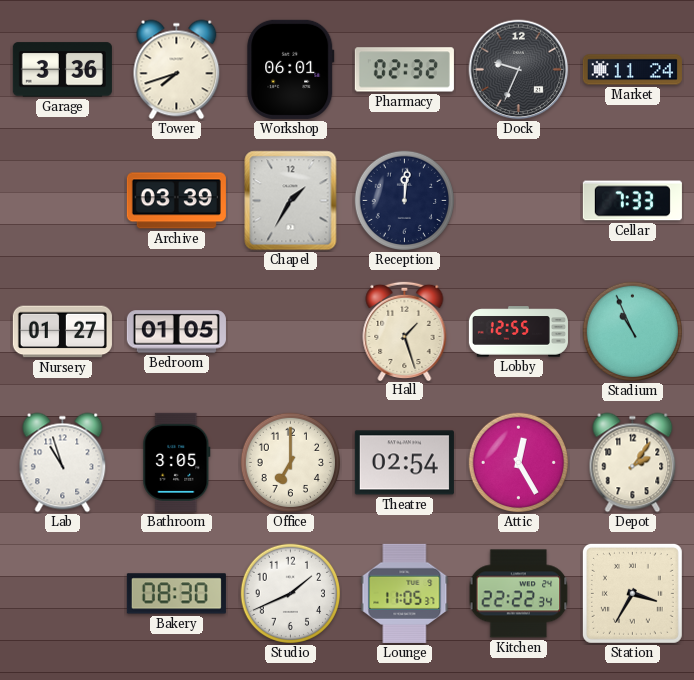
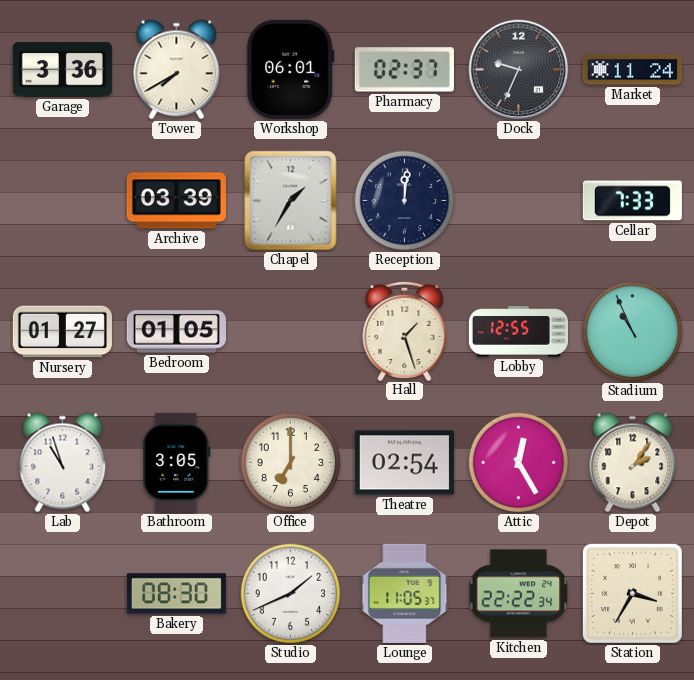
Tower: 7:42 -> 7:40
Pharmacy: 02:32 -> 02:37
